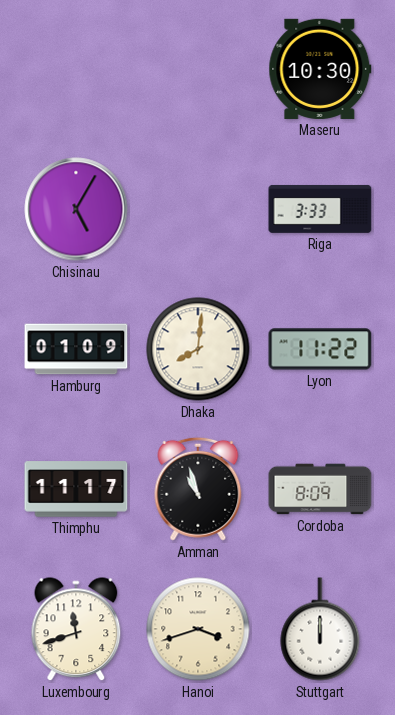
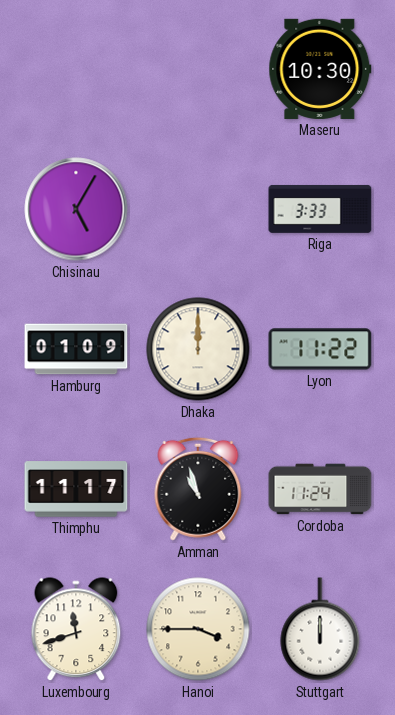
Dhaka: 8:01 -> 12:00
Cordoba: 8:09 -> 11:24
Hanoi: 3:42 -> 3:45
